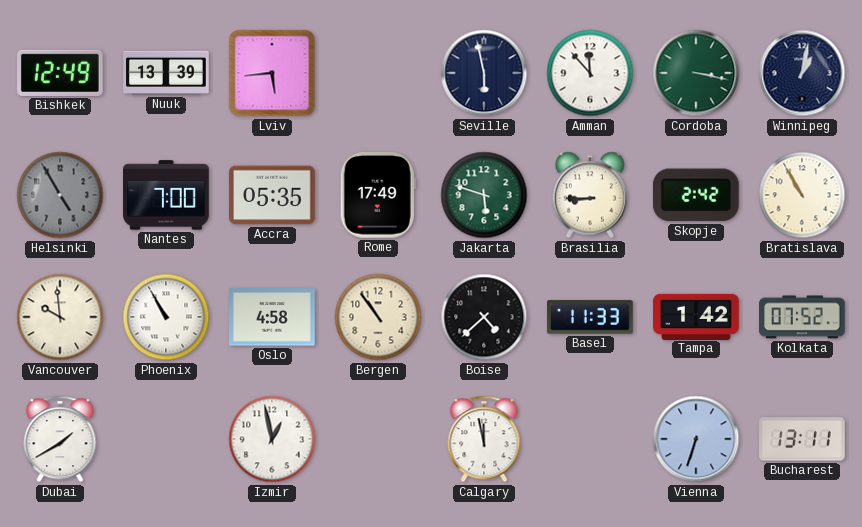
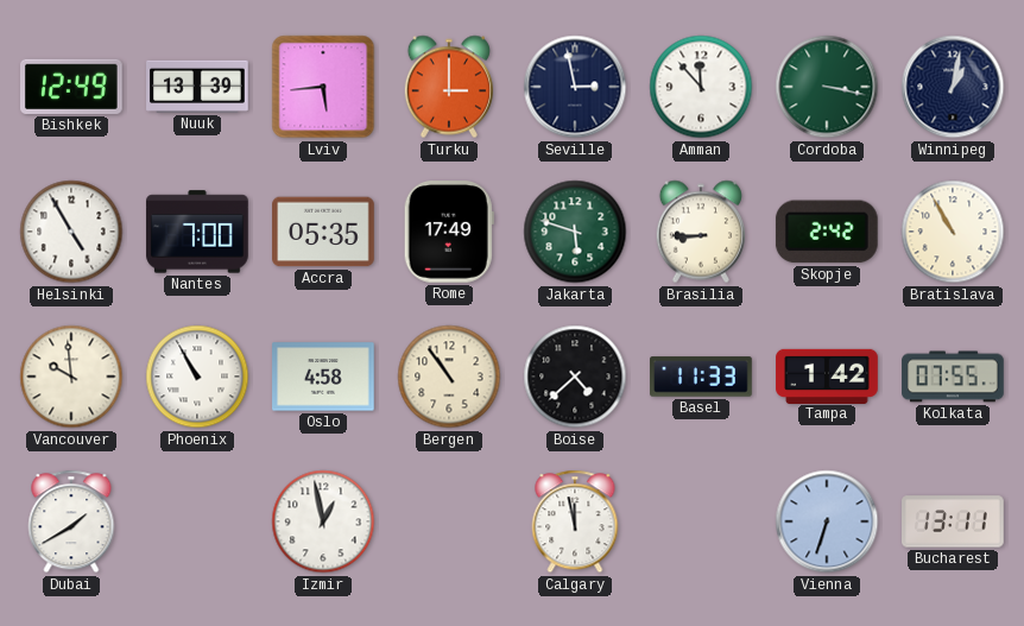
Turku: none -> 3:00
Seville: 5:58 -> 2:58
Helsinki dial: grey -> white
Kolkata: 07:52 -> 07:55
